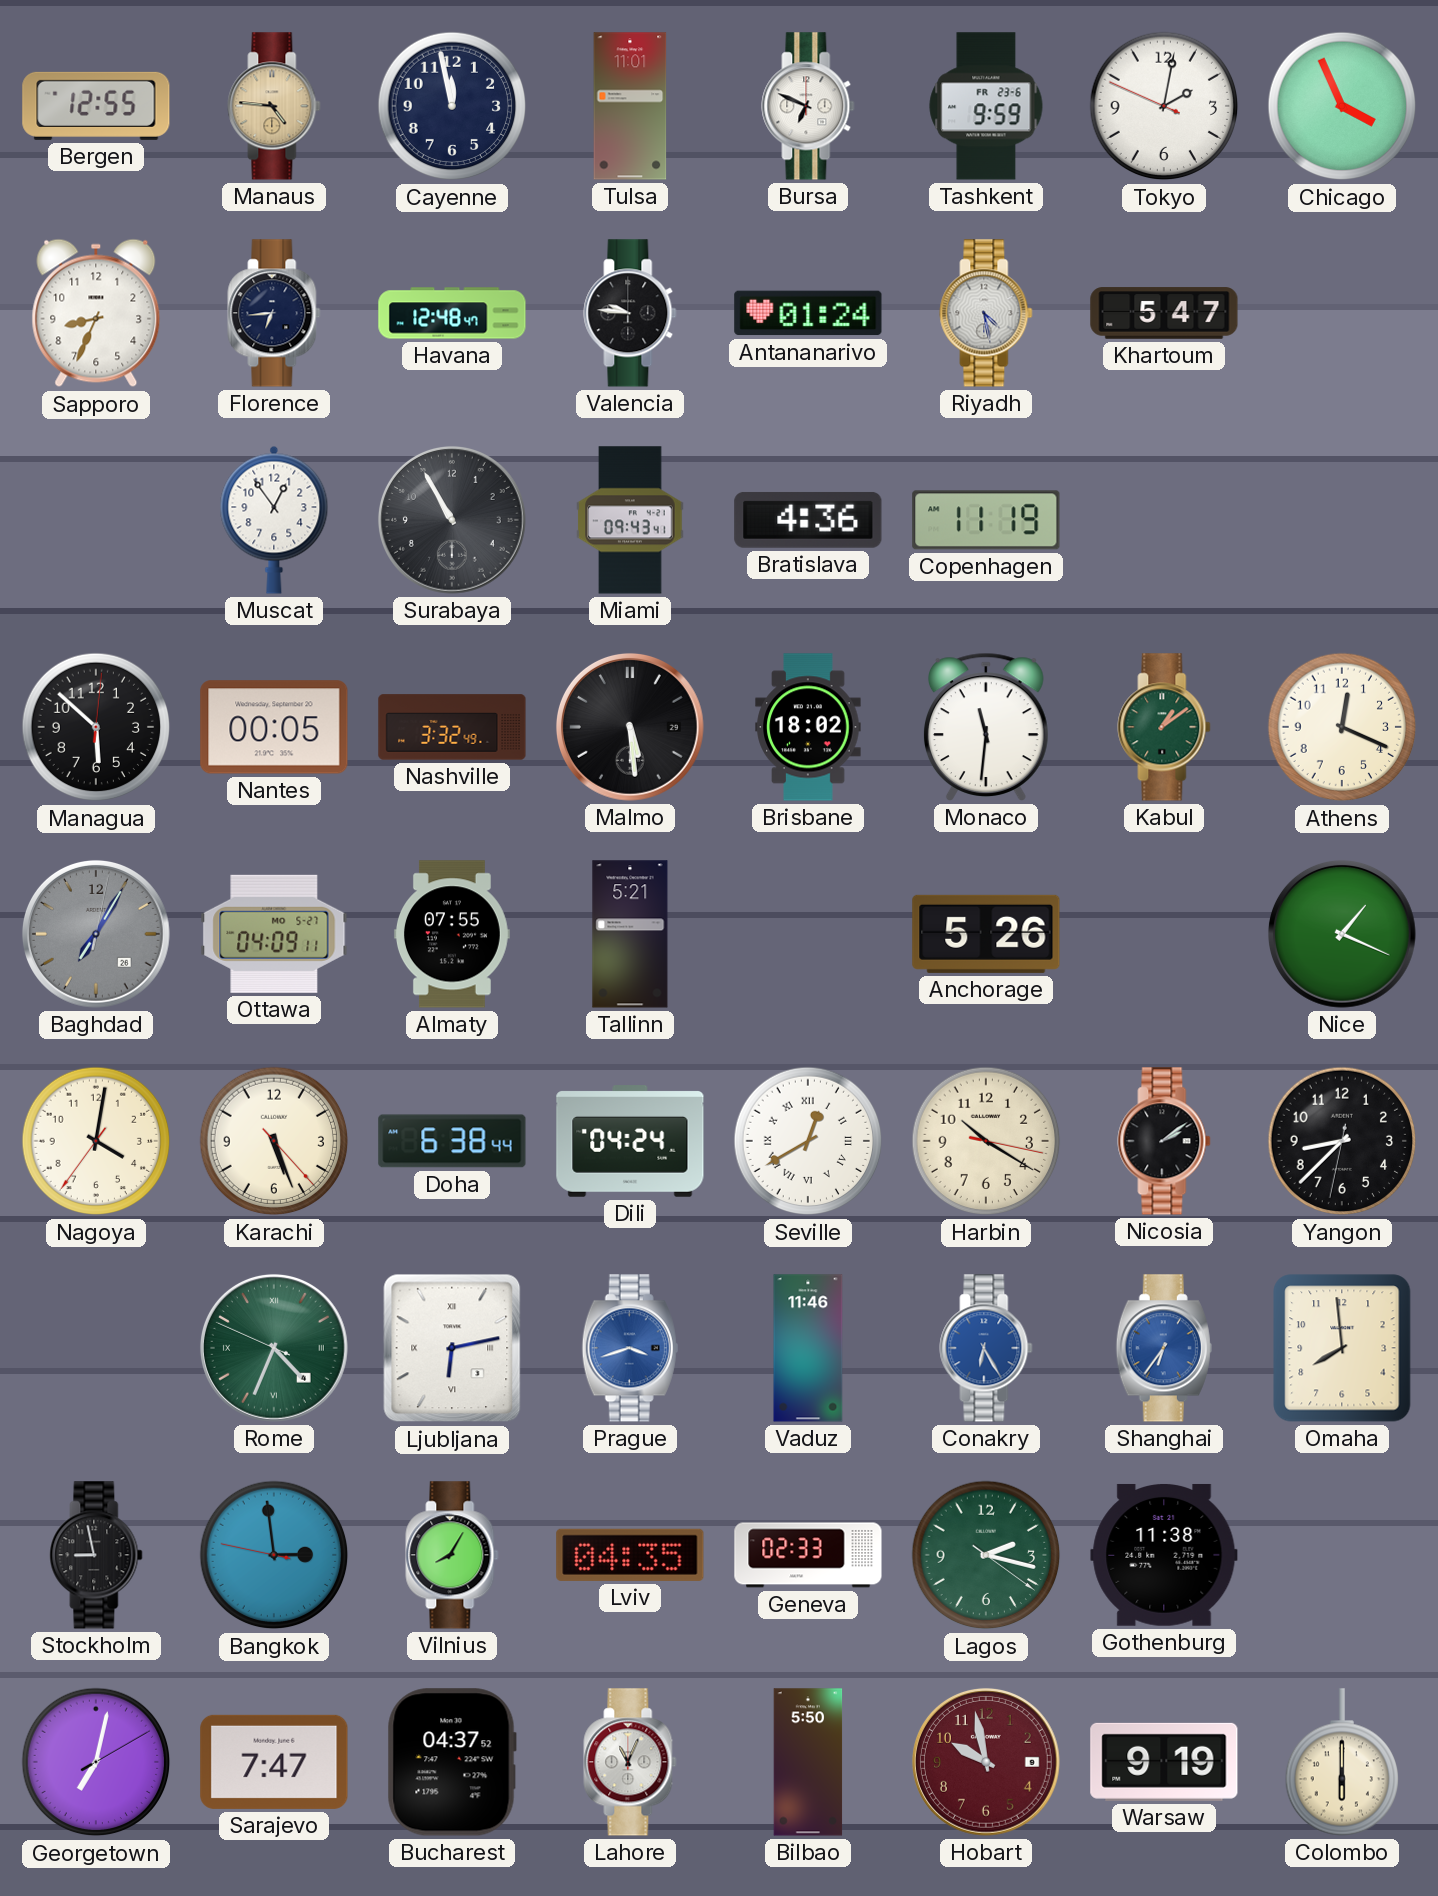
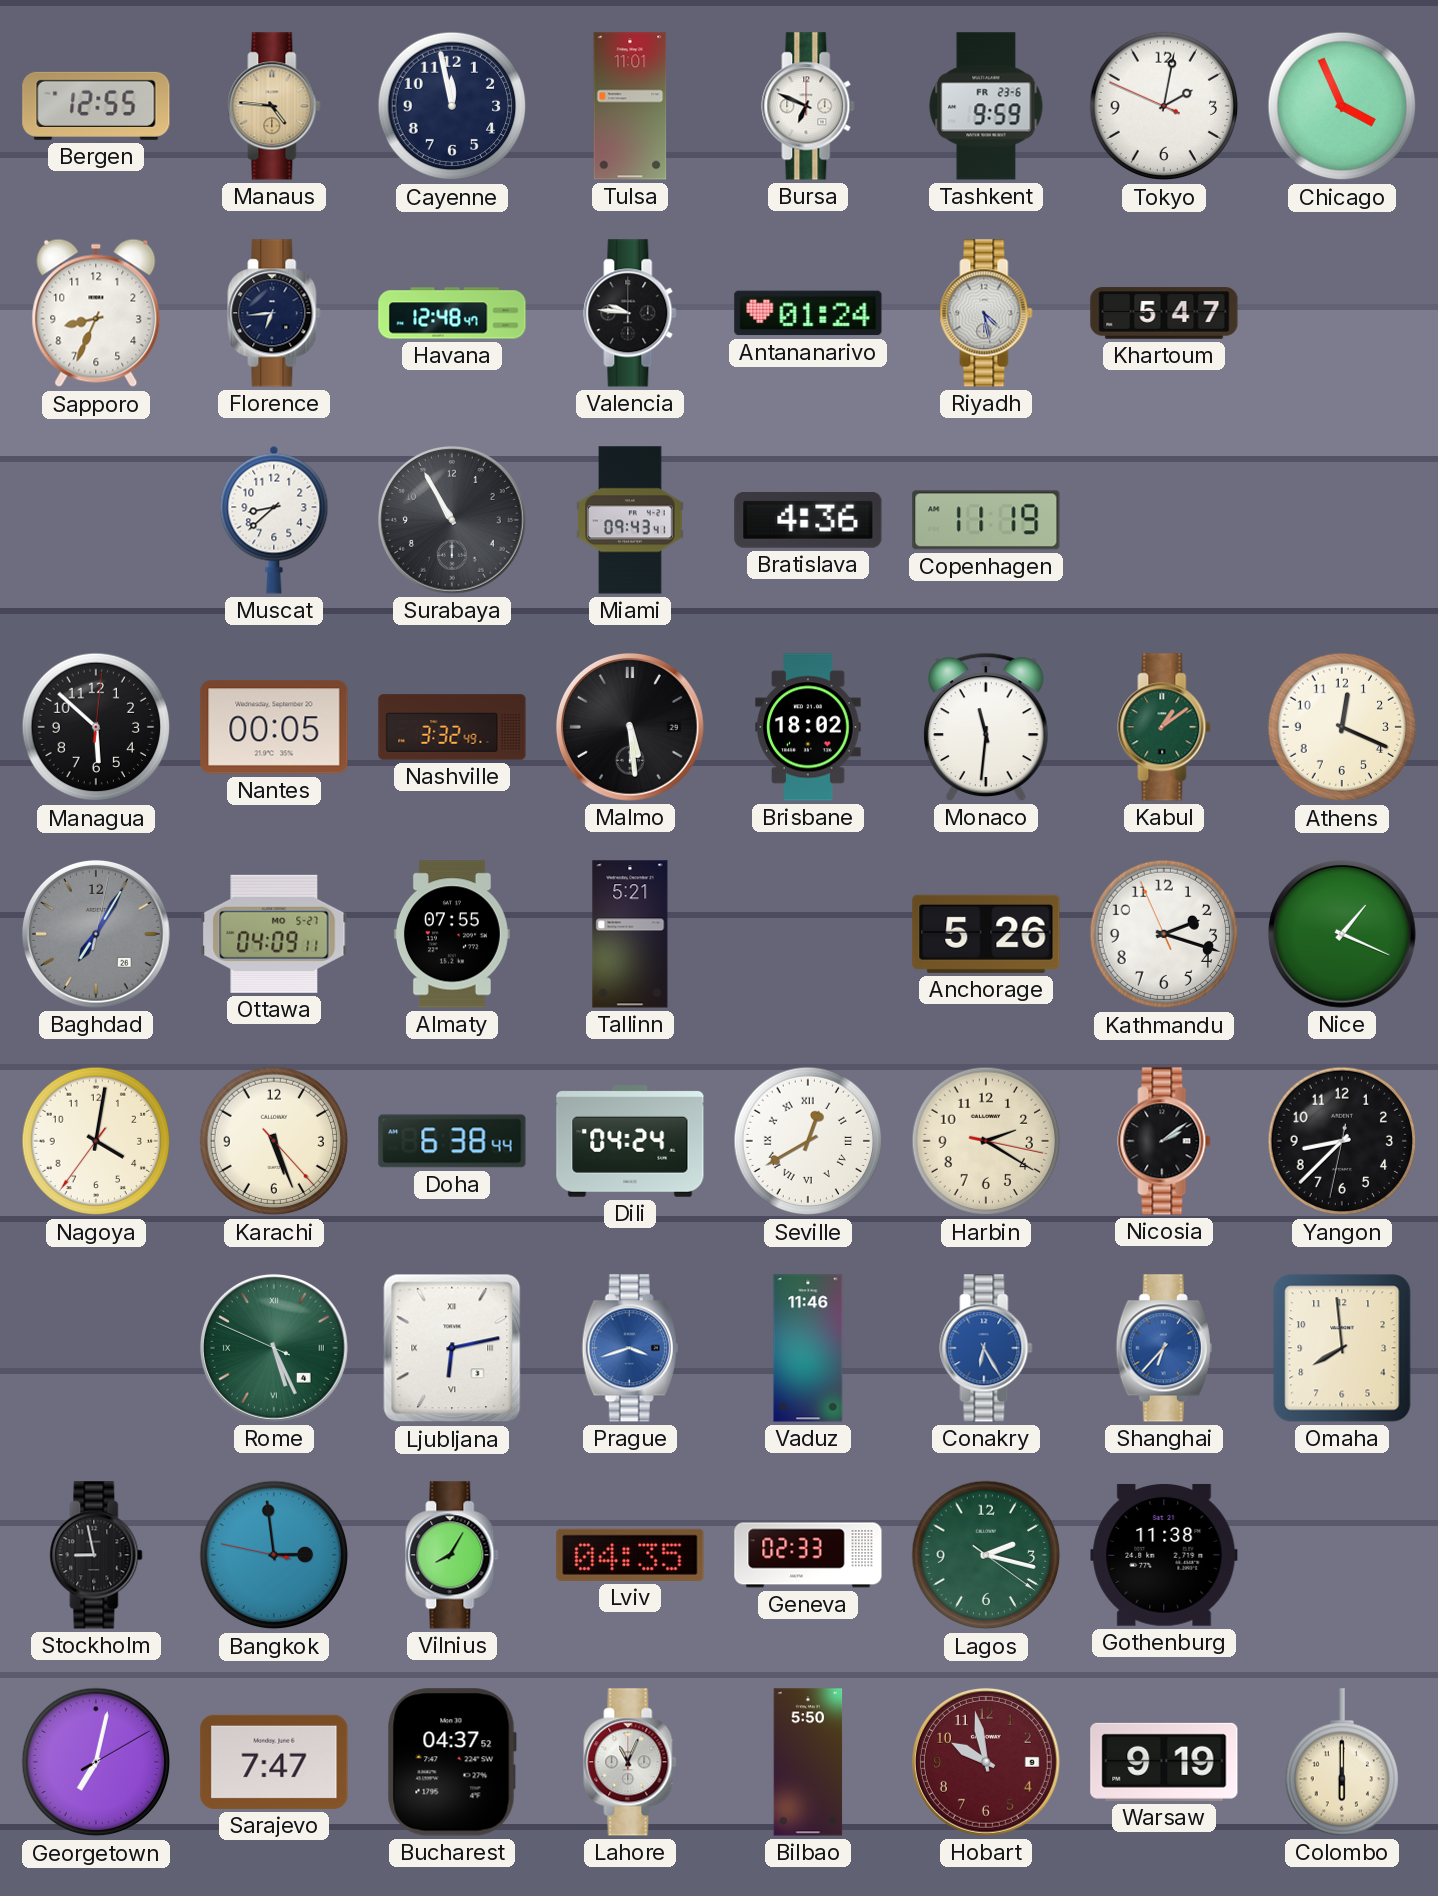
Muscat: 12:54 -> 8:38
Kathmandu: none -> 2:17
Harbin: 10:20 -> 2:20
Rome: 4:33 -> 5:25
Shanghai: 6:36 -> 6:37
